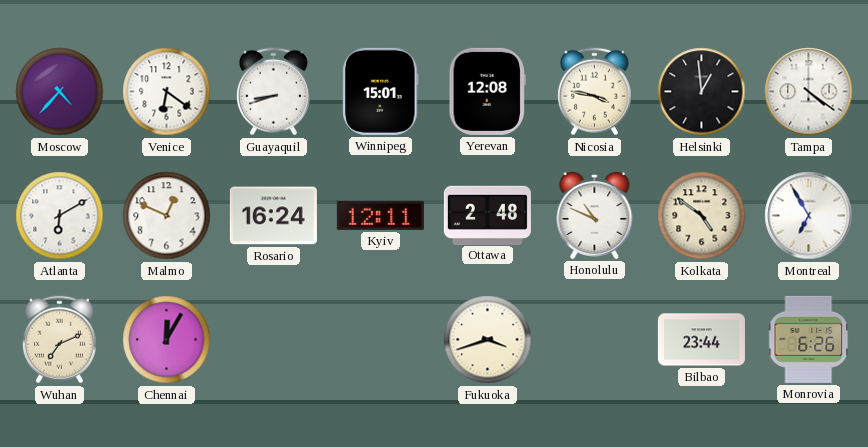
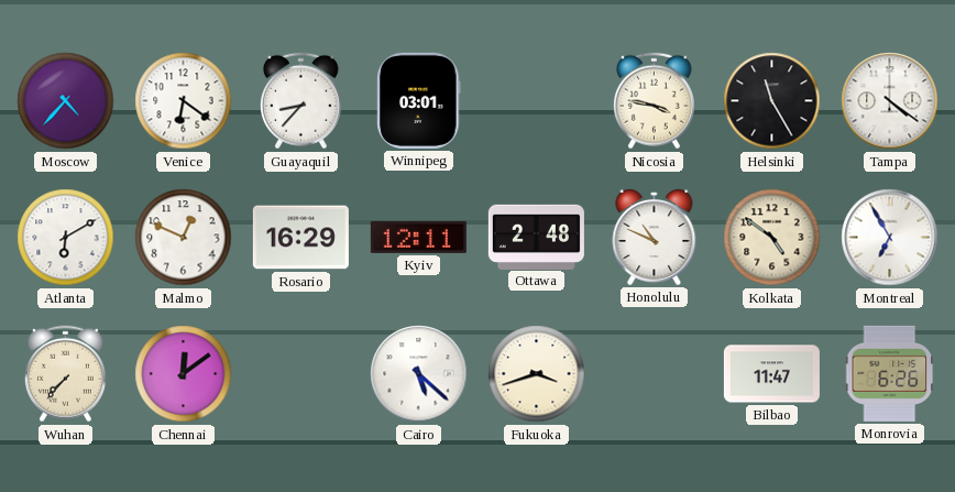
Guayaquil: 8:42 -> 8:37
Winnipeg: 15:01 -> 03:01
Yerevan: 12:08 -> none
Helsinki: 12:59 -> 11:25
Rosario: 16:24 -> 16:29
Wuhan: 7:11 -> 7:37
Chennai: 12:05 -> 12:09
Cairo: none -> 5:22
Bilbao: 23:44 -> 11:47
